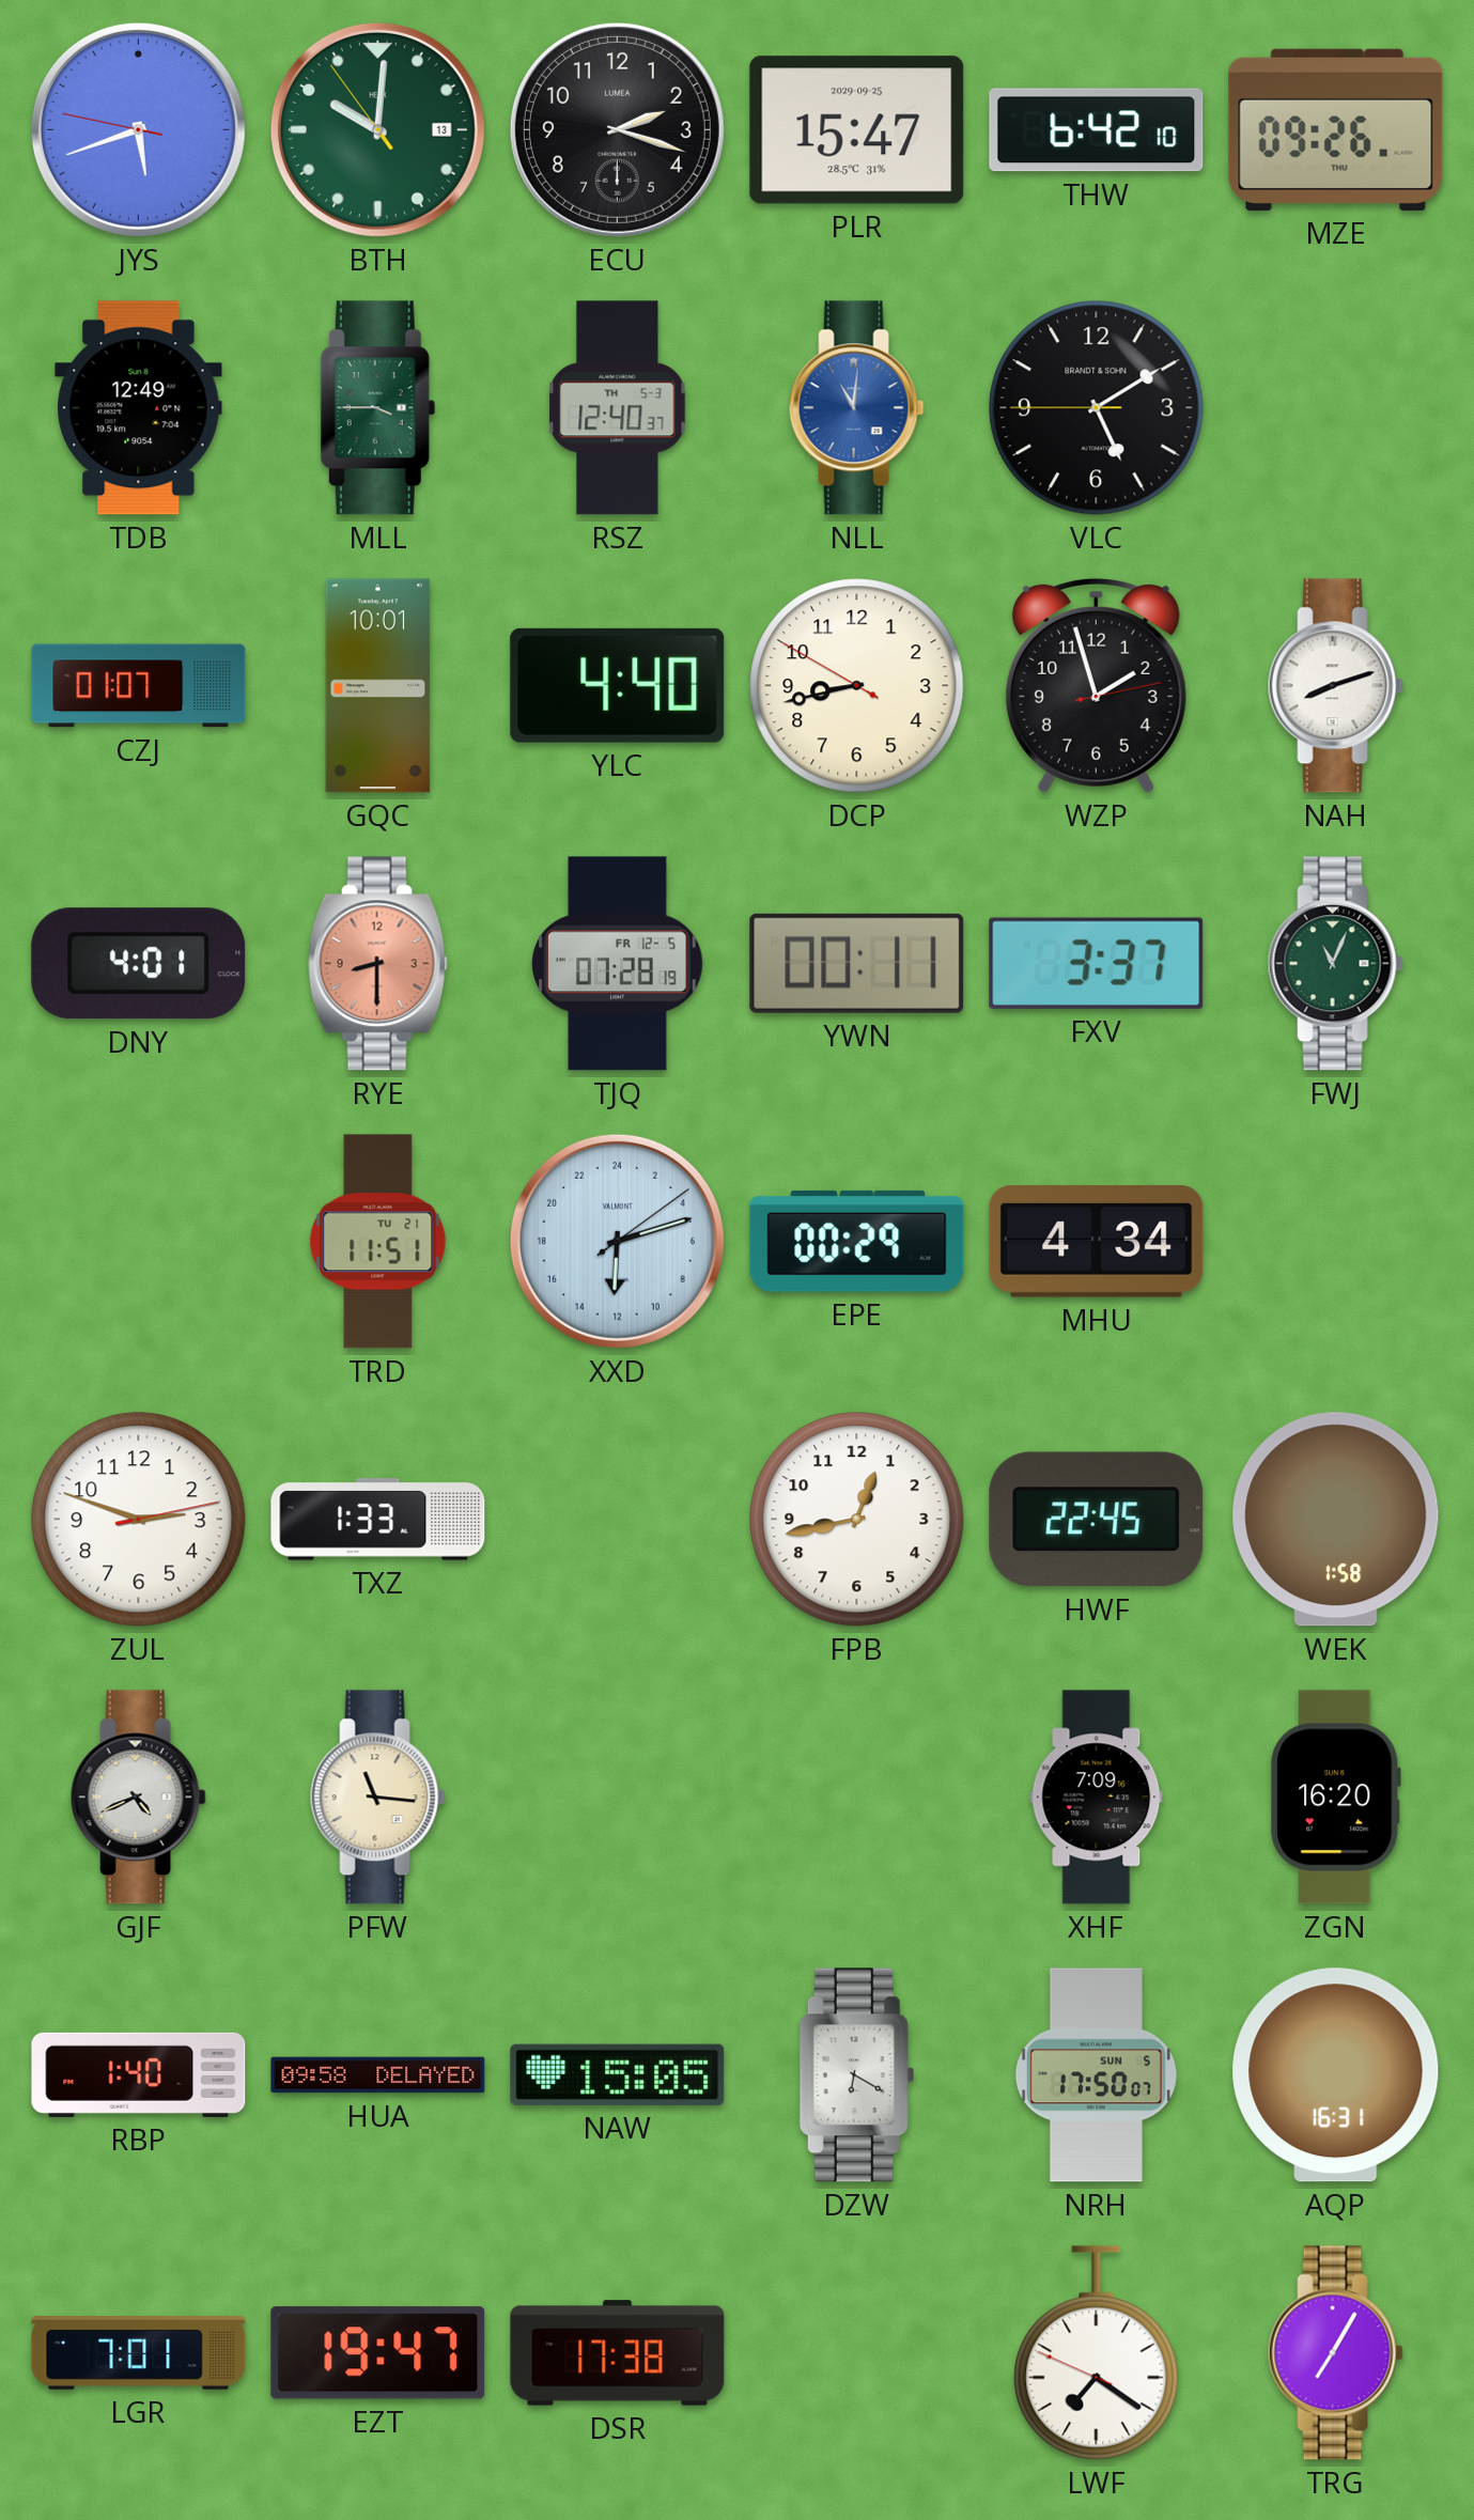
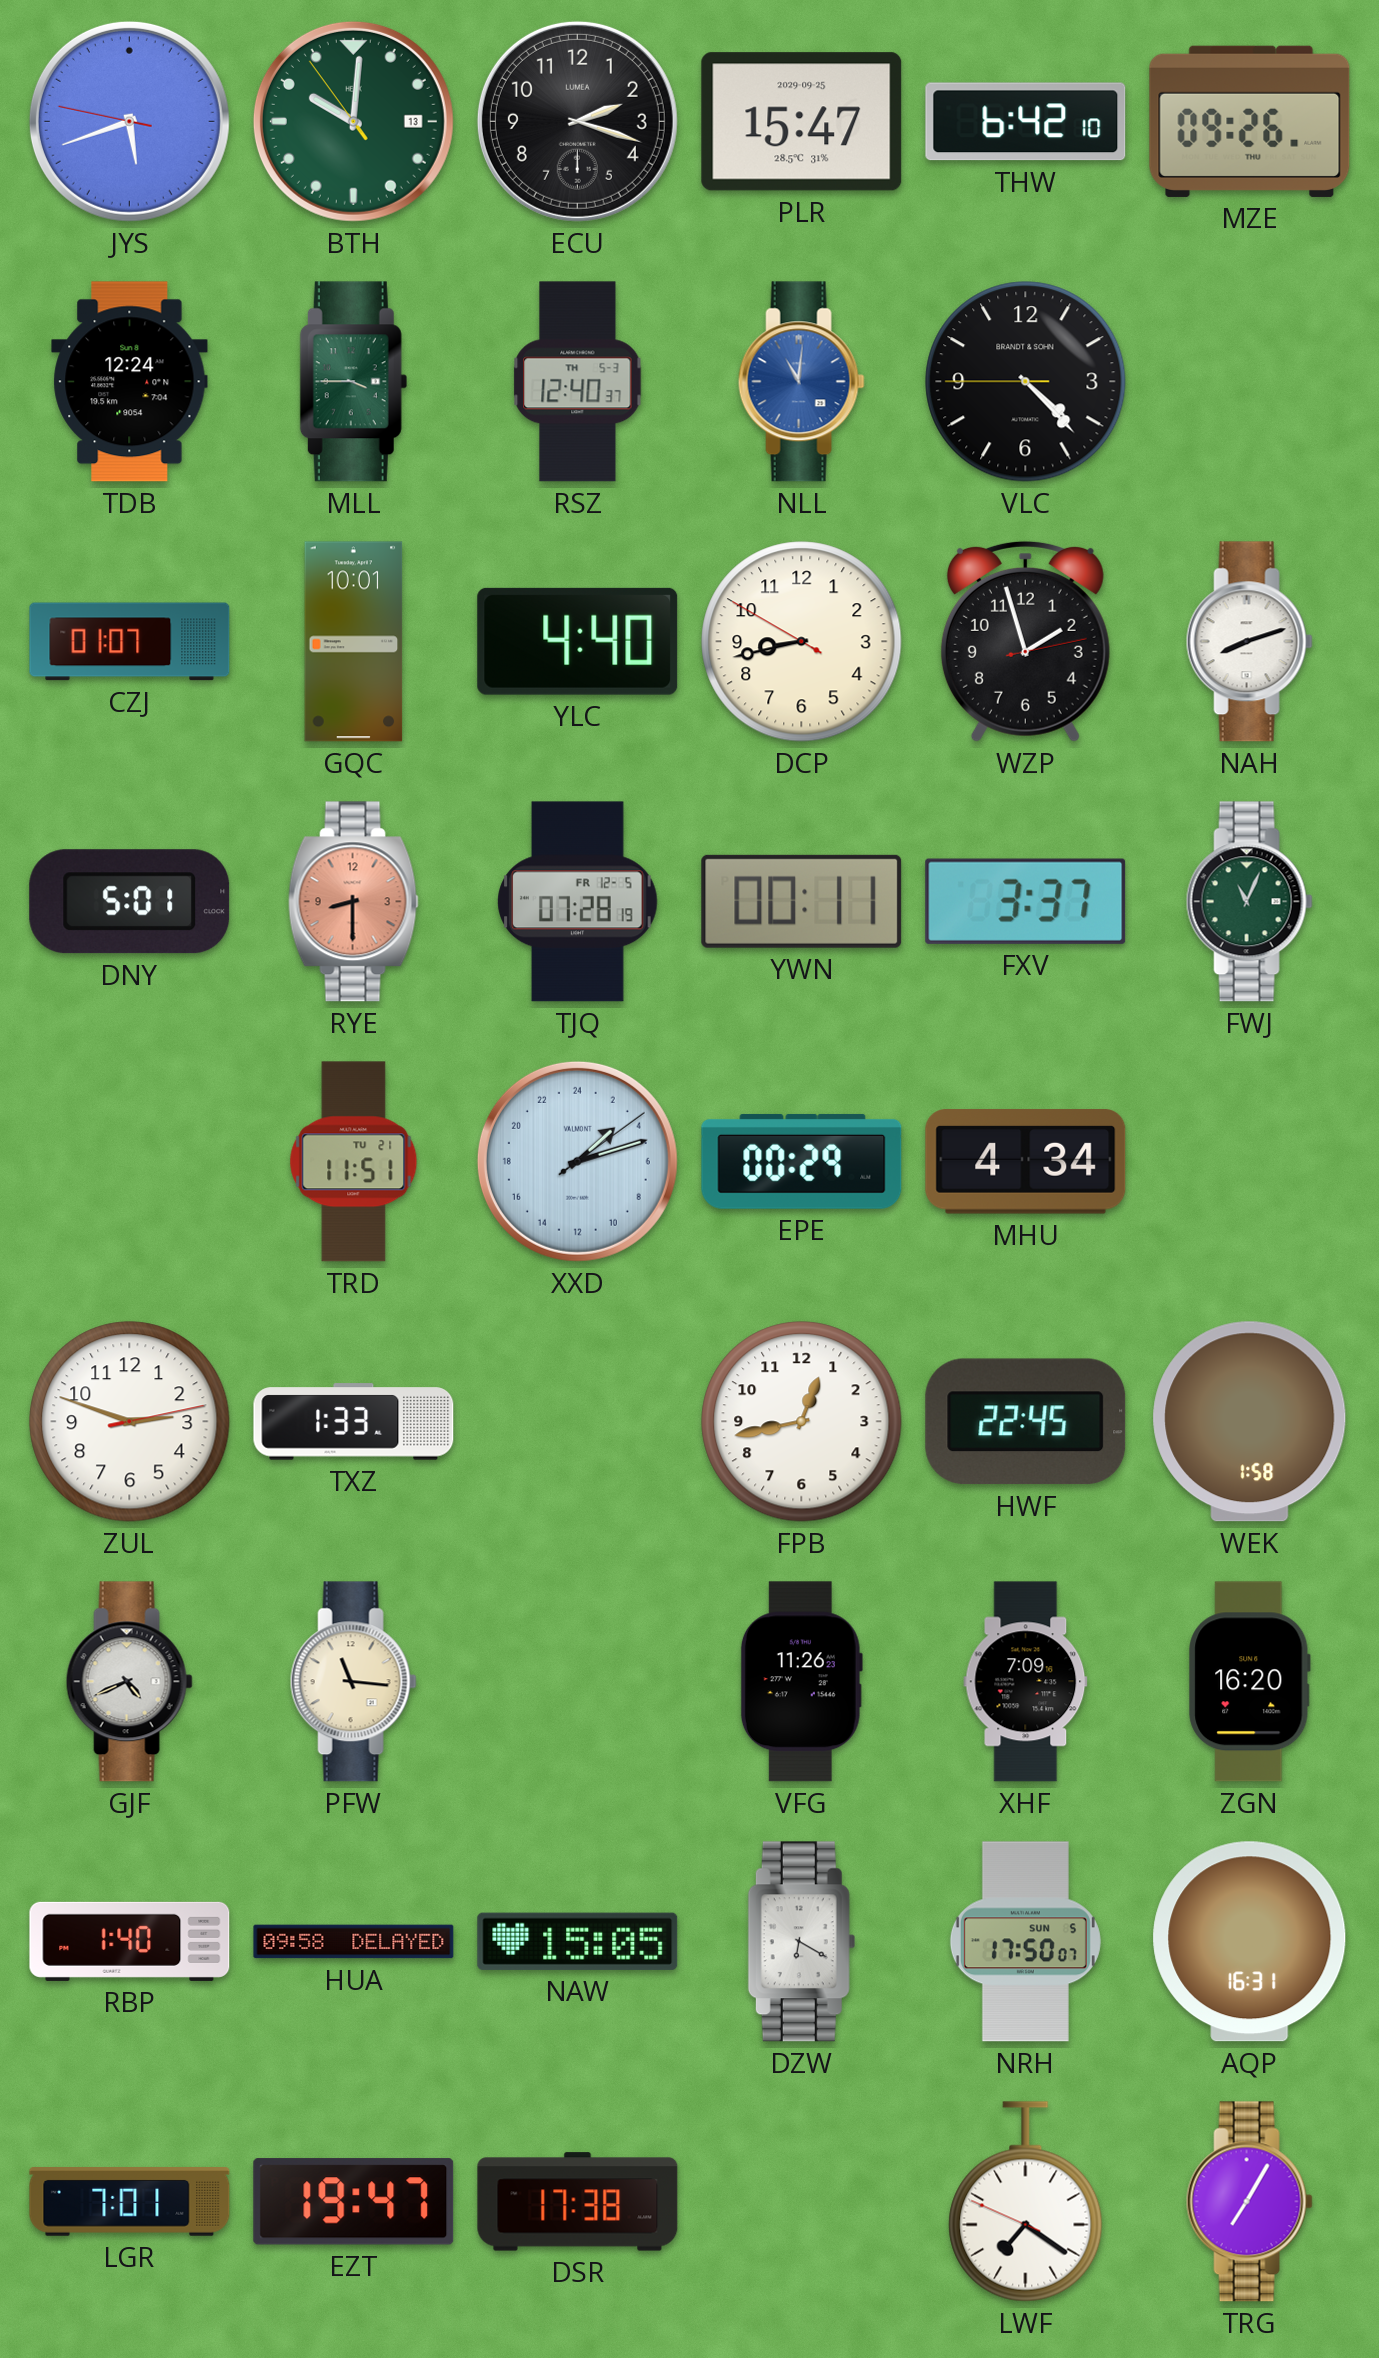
TDB: 12:49 -> 12:24
VLC: 5:09 -> 4:22
DNY: 4:01 -> 5:01
XXD: 12:12 -> 3:12
VFG: none -> 11:26
